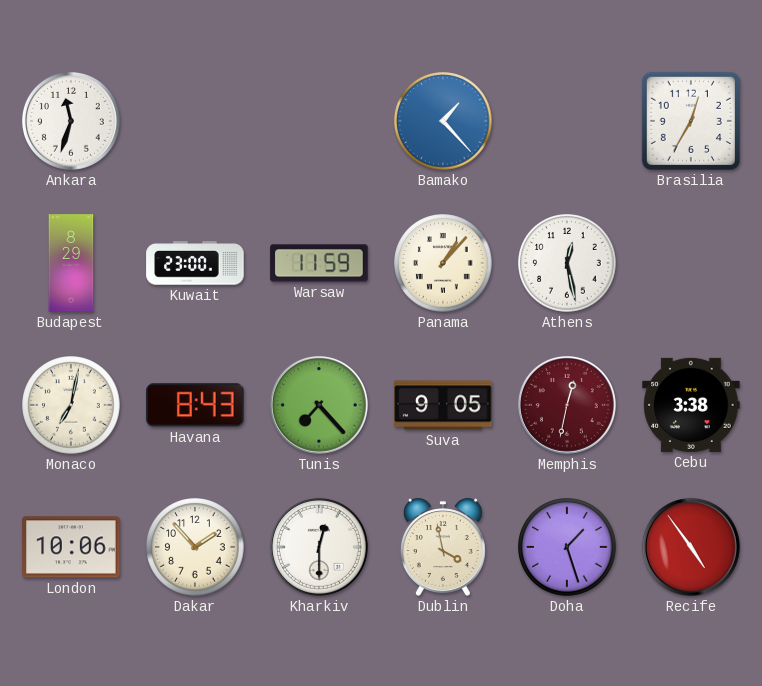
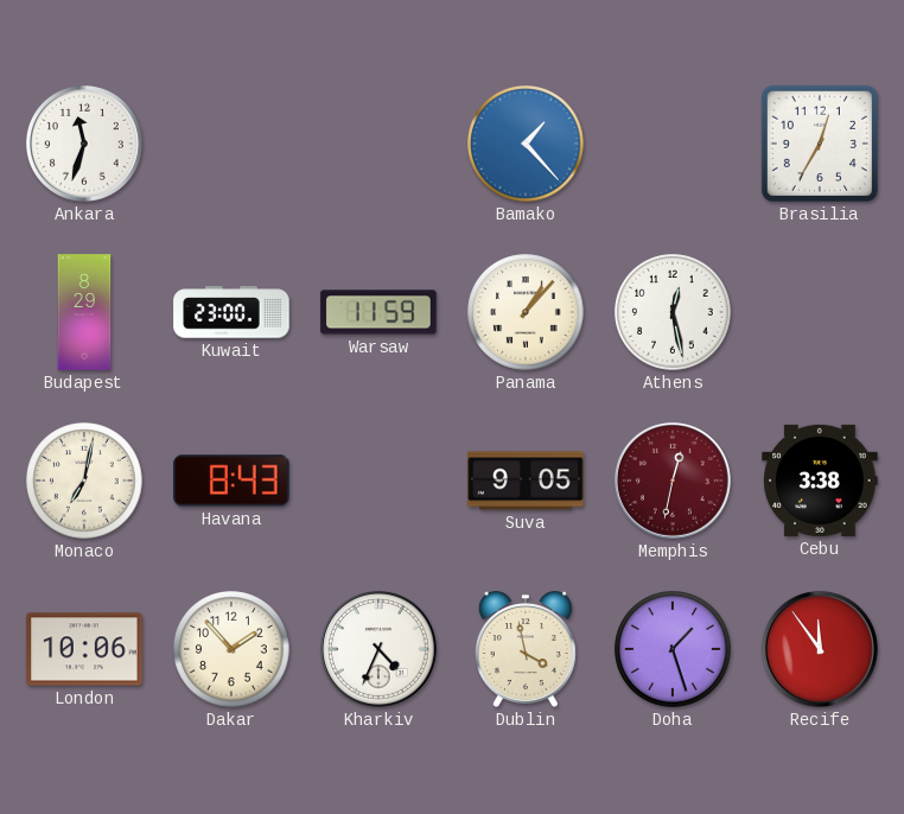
Tunis: 7:23 -> none
Kharkiv: 12:30 -> 4:34
Recife: 4:54 -> 11:54
